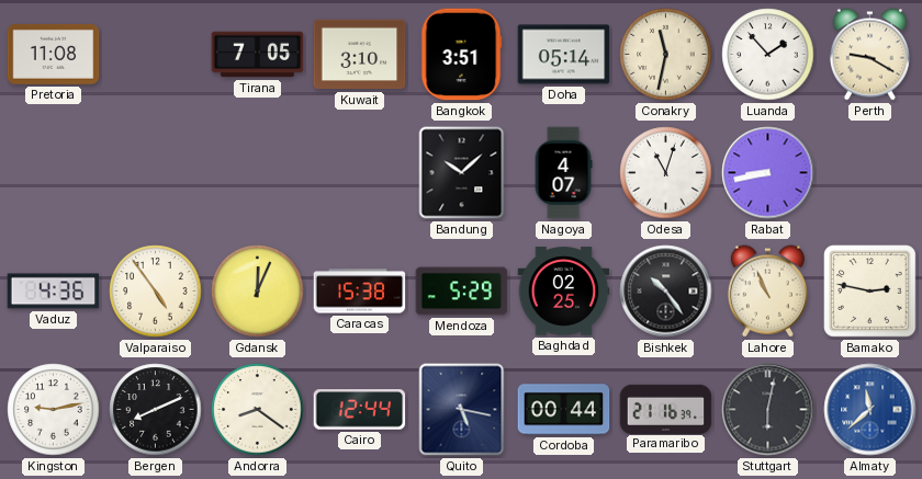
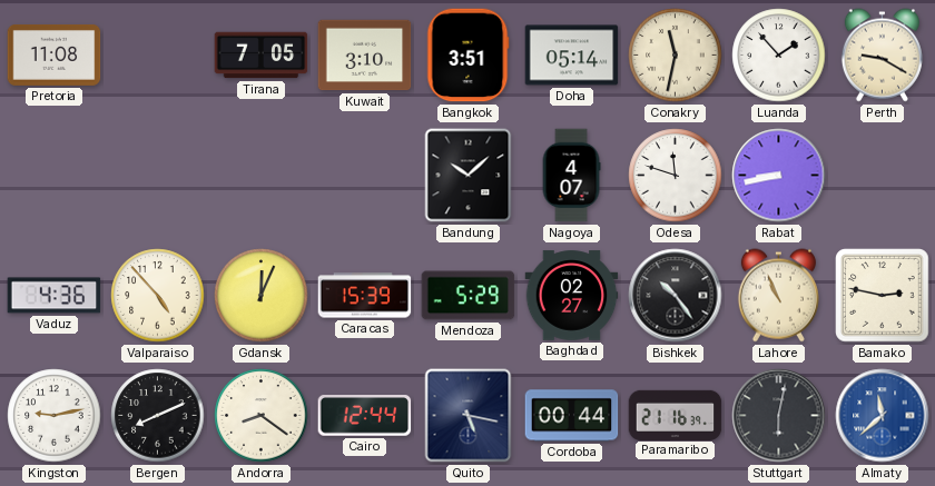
Odesa: 11:03 -> 11:48
Valparaiso: 4:54 -> 4:53
Caracas: 15:38 -> 15:39
Baghdad: 02:25 -> 02:27
